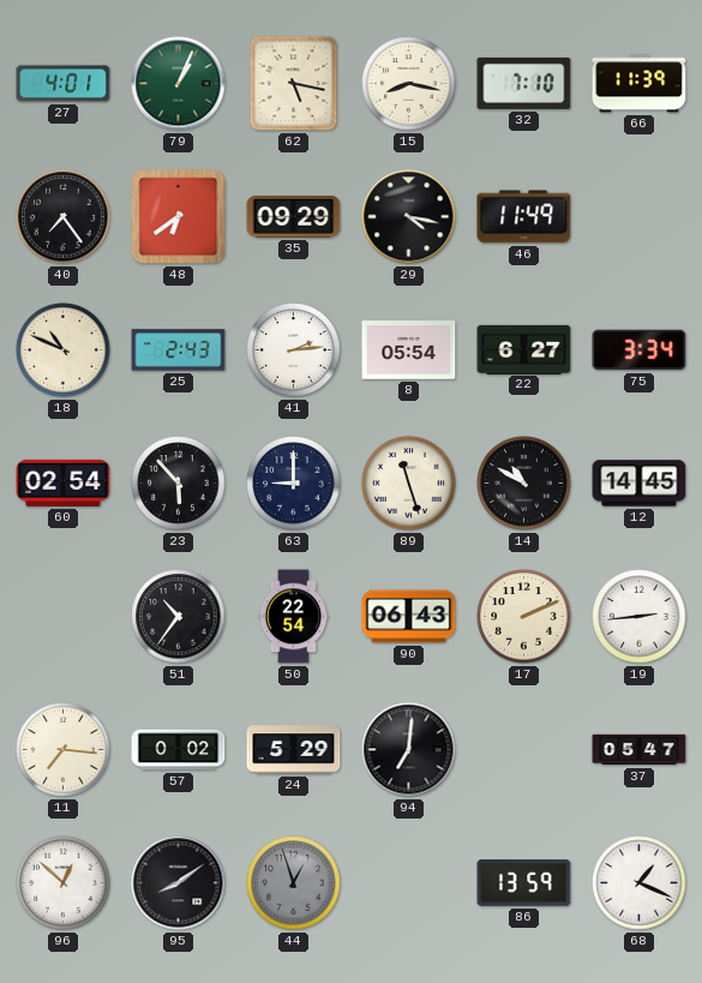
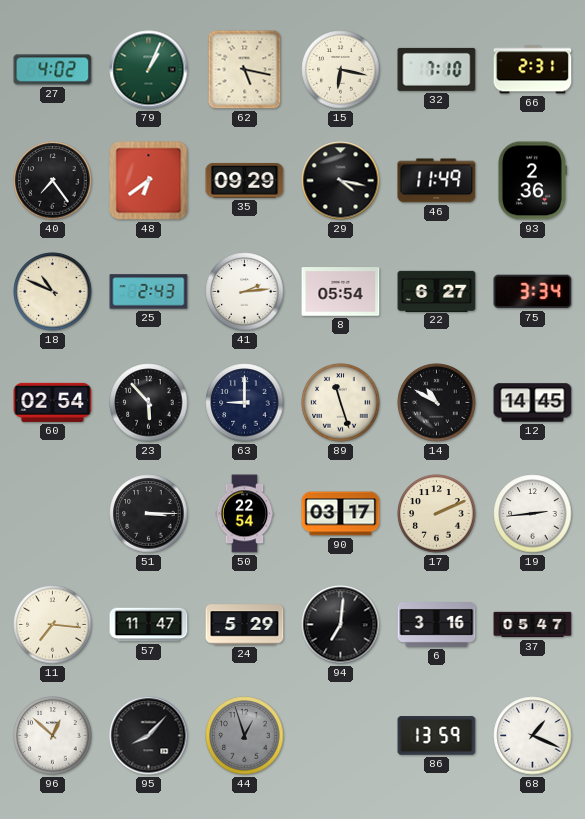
27: 4:01 -> 4:02
15: 8:17 -> 6:17
66: 11:39 -> 2:31
93: none -> 2:36
51: 10:36 -> 3:15
90: 06:43 -> 03:17
57: 0:02 -> 11:47
6: none -> 3:16
95: 8:09 -> 8:07
